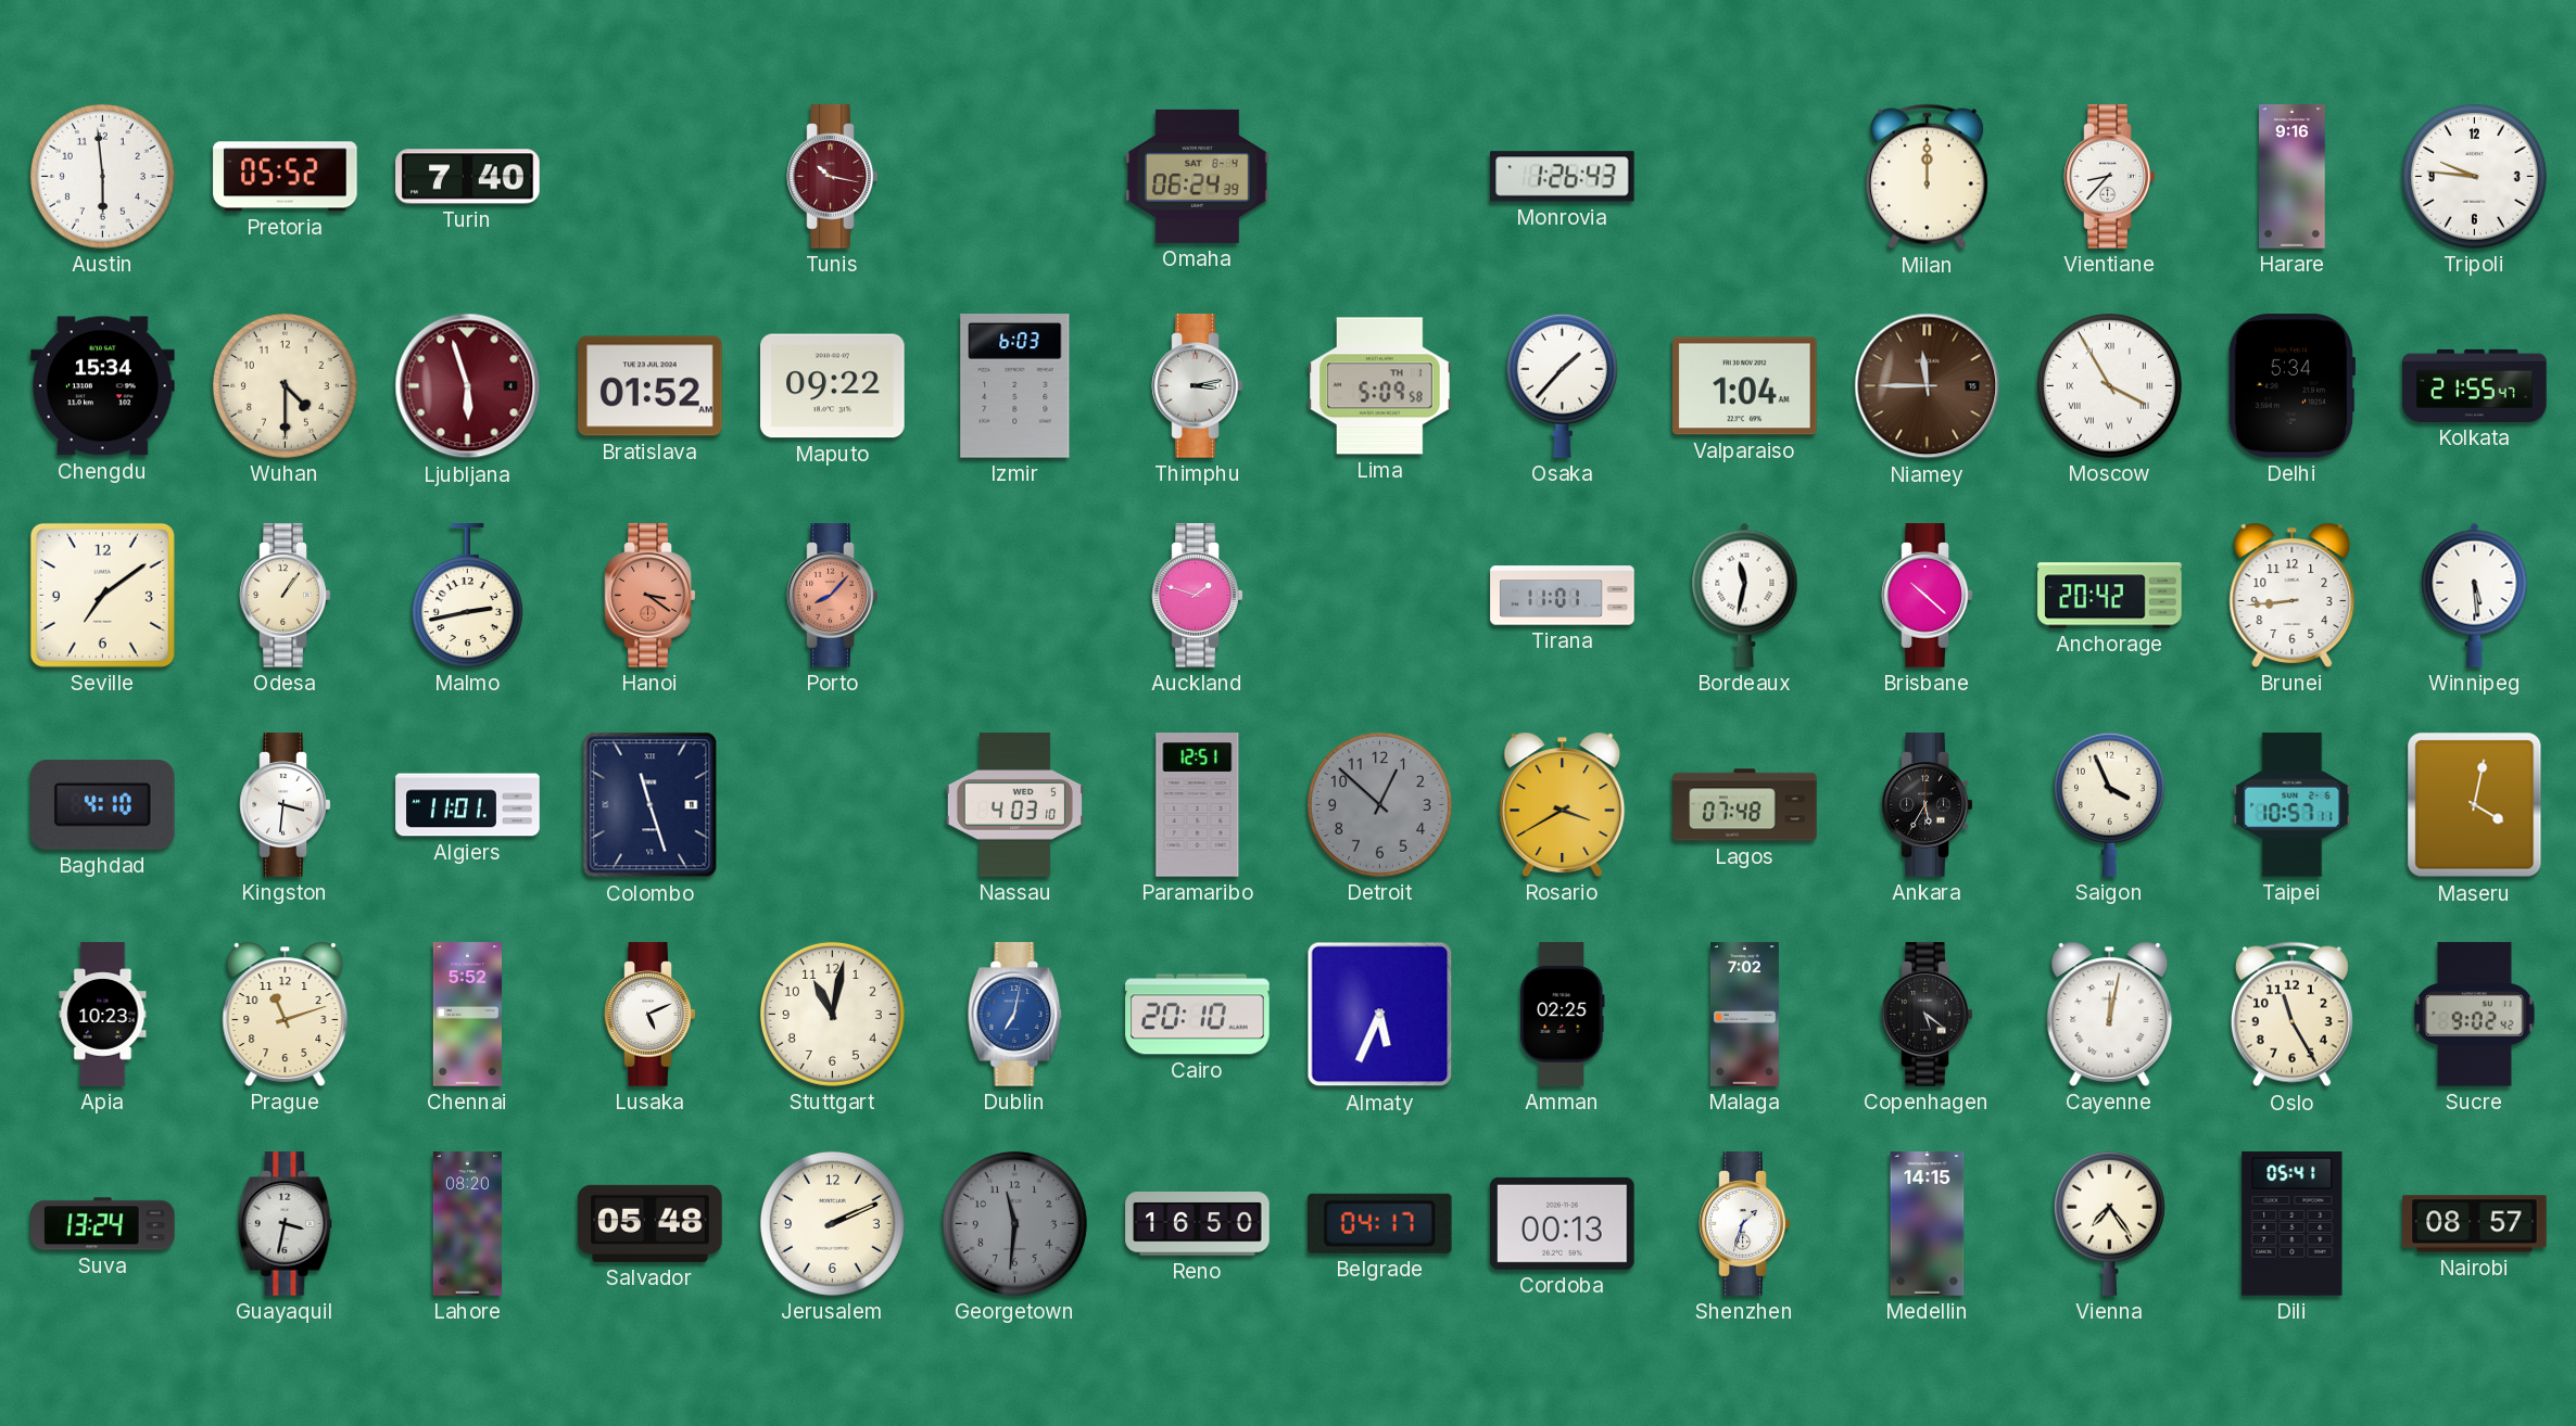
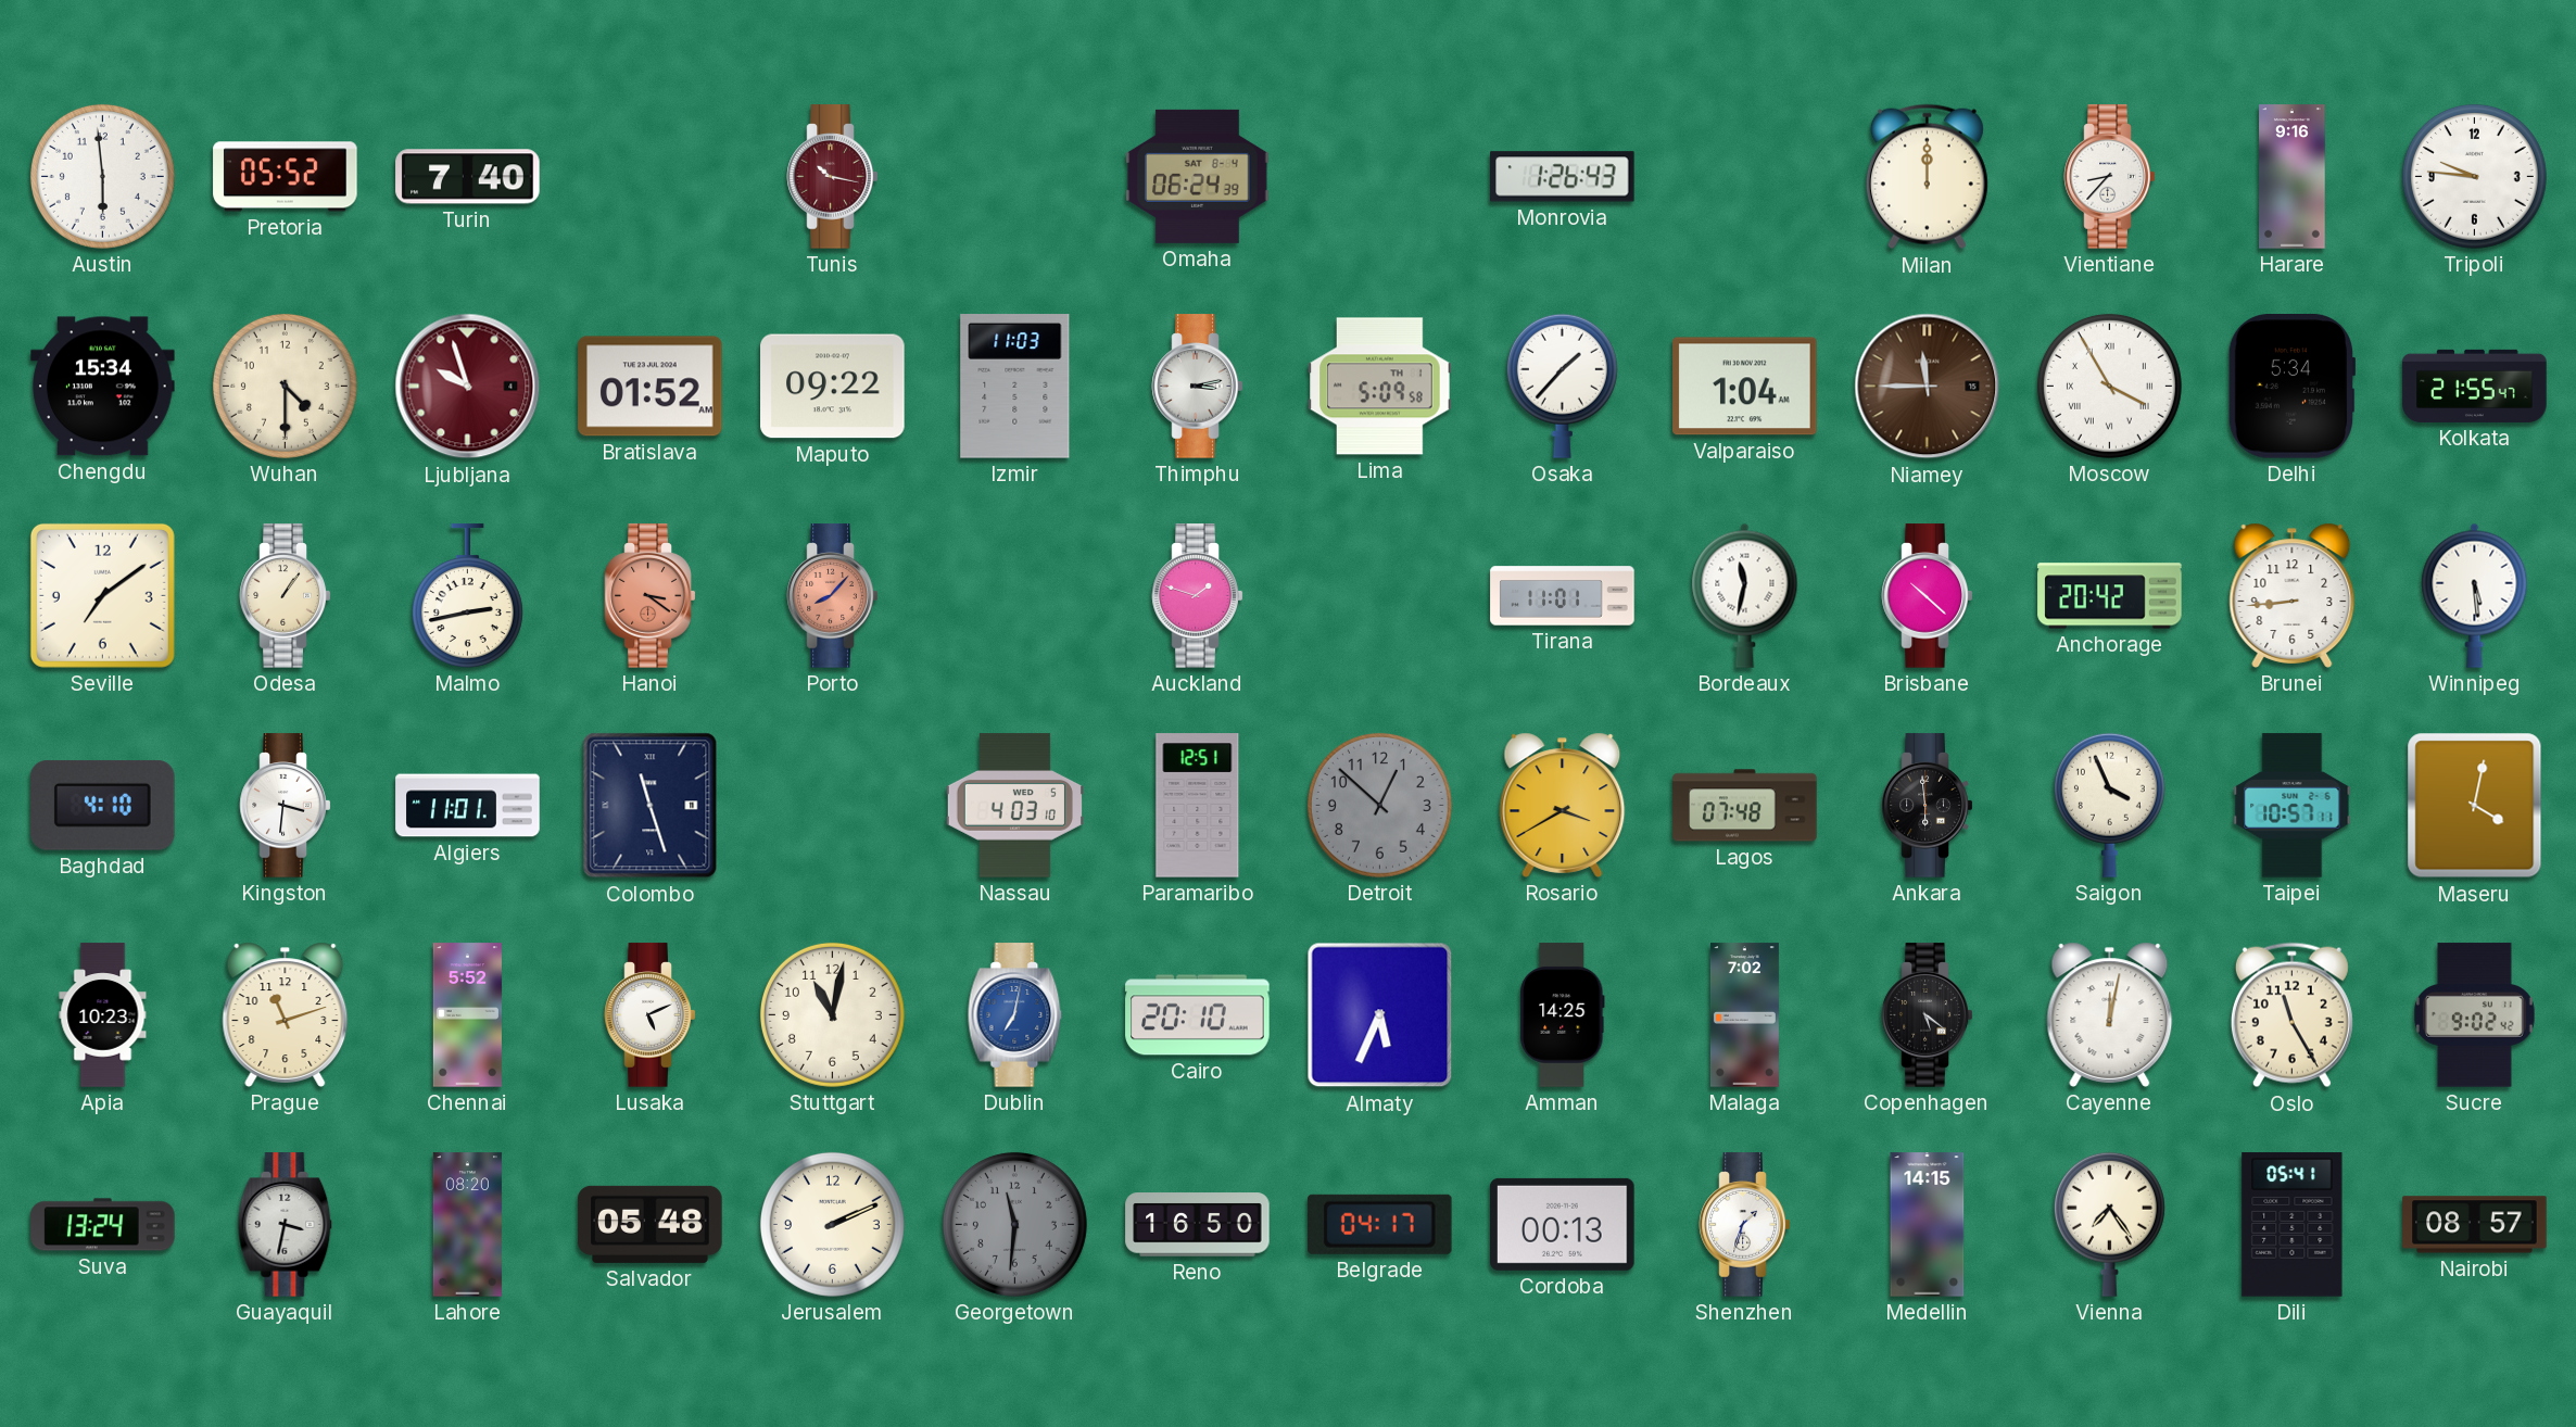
Ljubljana: 5:57 -> 9:57
Izmir: 6:03 -> 11:03
Ankara: 5:35 -> 5:59
Amman: 02:25 -> 14:25
